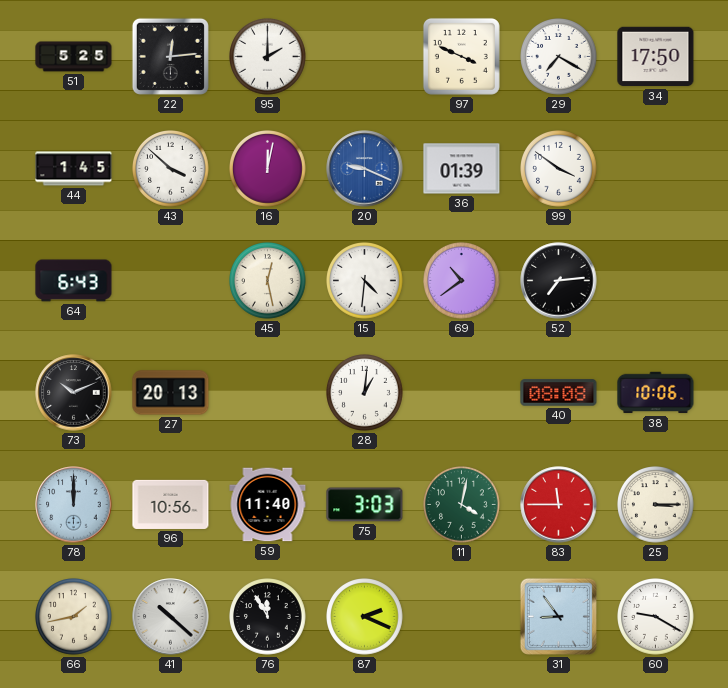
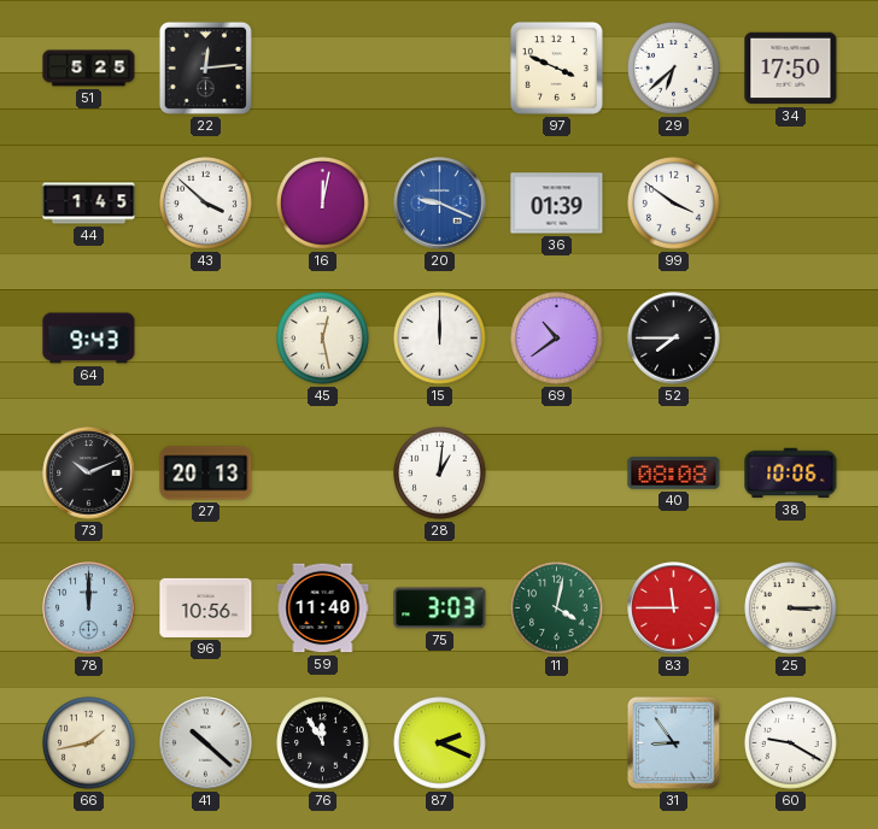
95: 2:00 -> none
29: 7:20 -> 6:38
64: 6:43 -> 9:43
15: 4:31 -> 12:00
52: 7:14 -> 7:45
